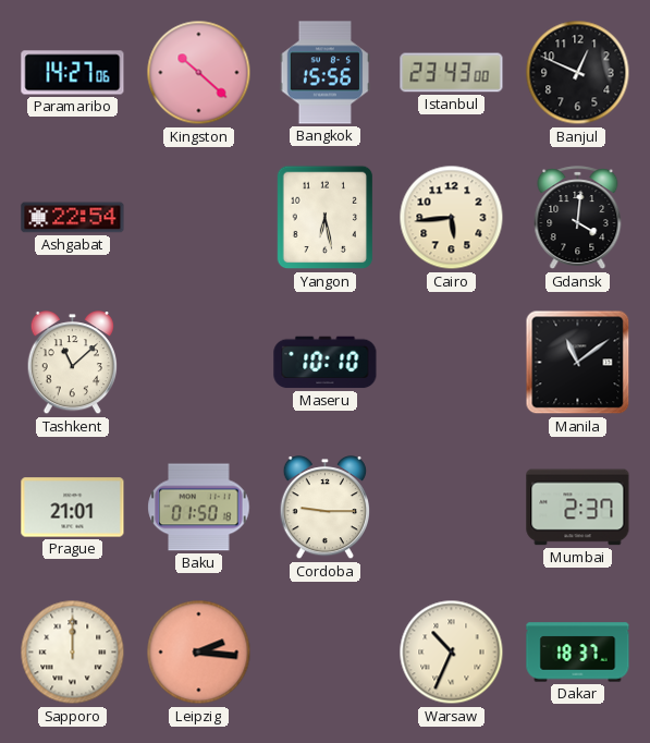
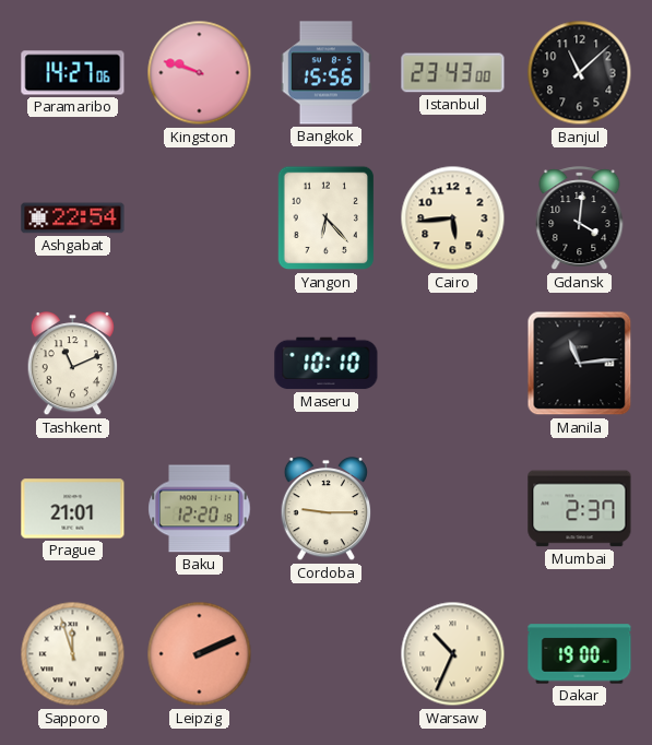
Kingston: 10:22 -> 9:48
Banjul: 12:49 -> 11:08
Yangon: 6:28 -> 6:23
Tashkent: 11:08 -> 11:11
Manila: 11:09 -> 11:14
Baku: 01:50 -> 12:20
Sapporo: 12:00 -> 11:57
Leipzig: 2:16 -> 2:11
Dakar: 18:37 -> 19:00
